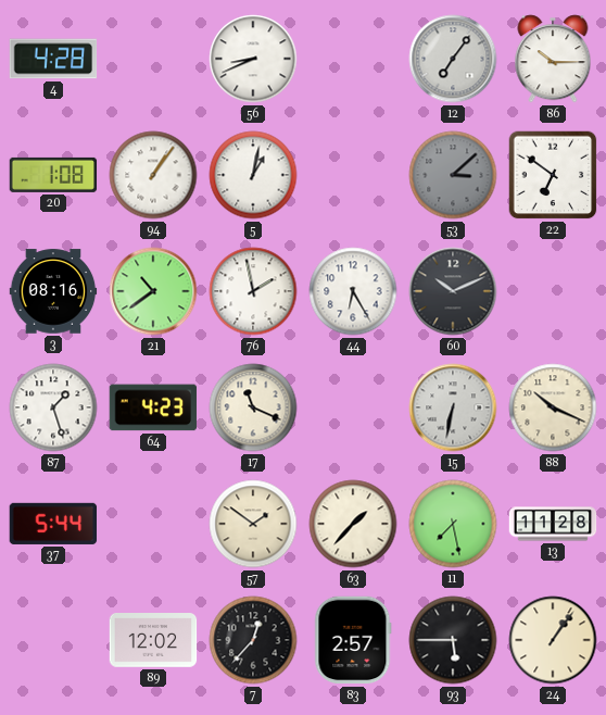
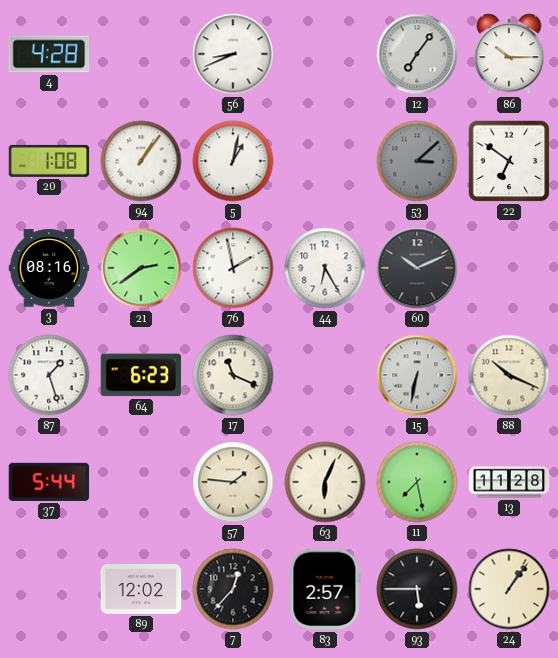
21: 10:39 -> 2:39
64: 4:23 -> 6:23
57: 1:51 -> 1:46
63: 1:37 -> 6:04
